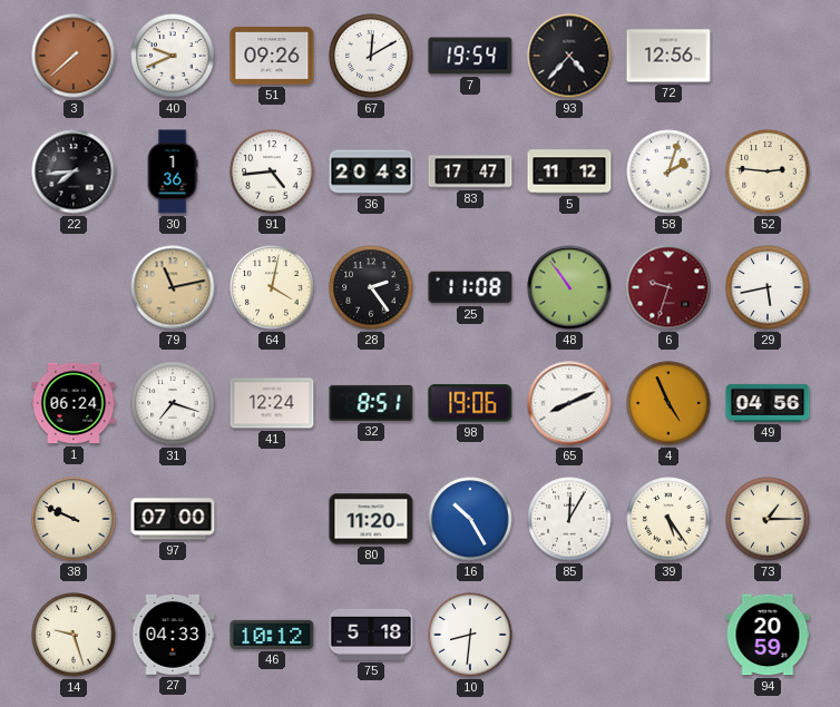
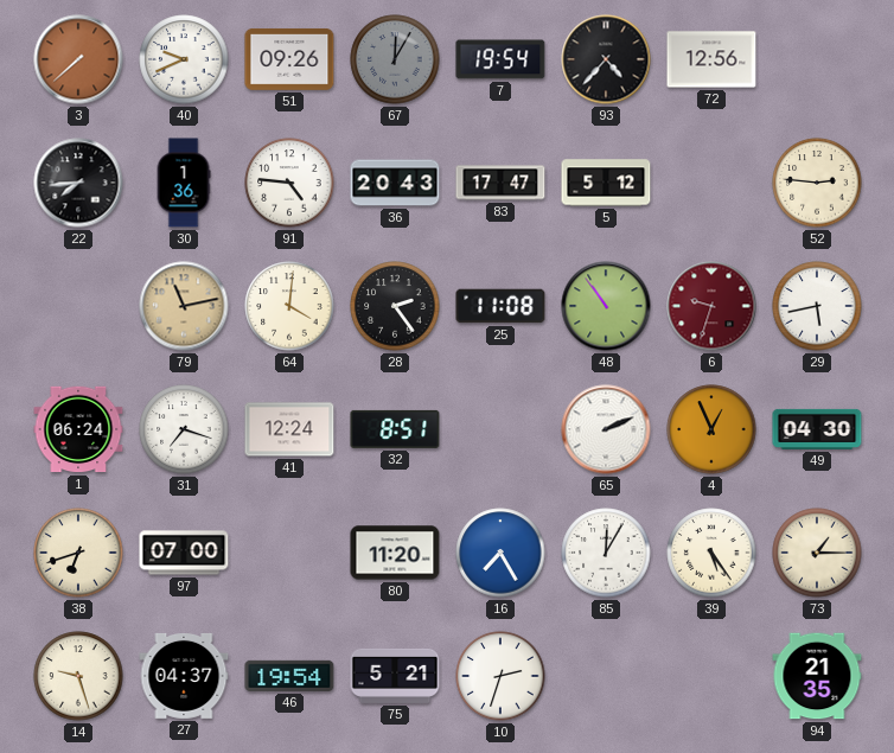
67: 12:10 -> 12:05
67 dial: white -> grey
91: 4:44 -> 4:46
5: 11:12 -> 5:12
58: 2:03 -> none
64: 4:02 -> 4:01
98: 19:06 -> none
65: 8:11 -> 2:11
4: 4:56 -> 12:56
49: 04:56 -> 04:30
38: 9:49 -> 6:42
16: 10:25 -> 7:25
27: 04:33 -> 04:37
46: 10:12 -> 19:54
75: 5:18 -> 5:21
10: 8:31 -> 2:33
94: 20:59 -> 21:35
